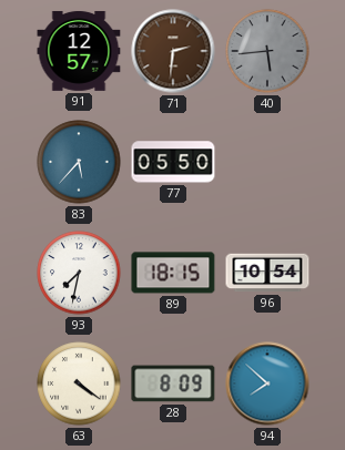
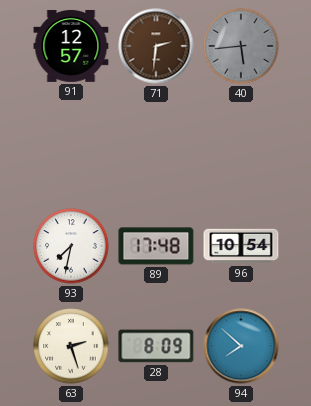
83: 5:37 -> none
77: 05:50 -> none
89: 18:15 -> 17:48
63: 4:21 -> 2:27
